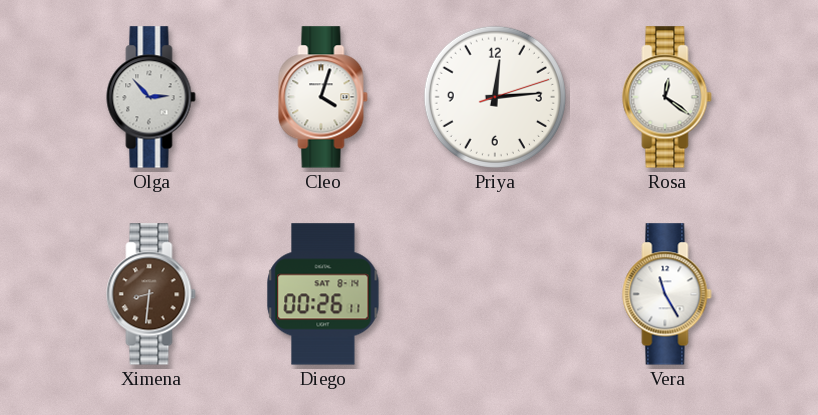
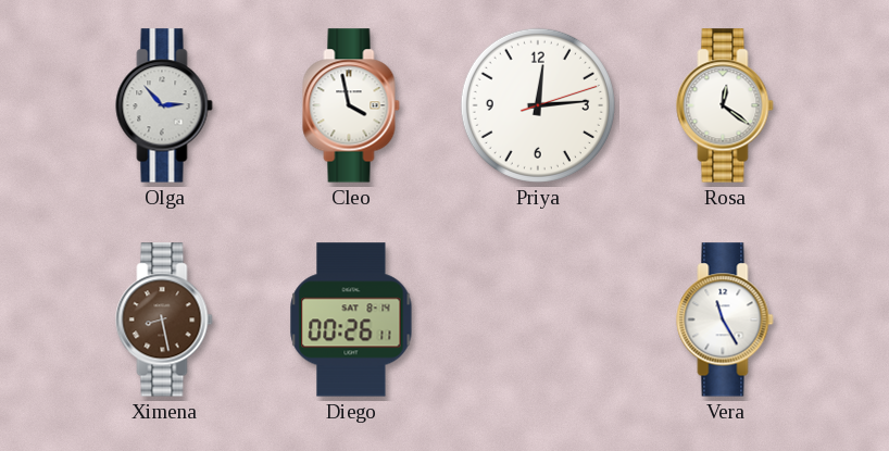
Cleo: 4:03 -> 3:58
Ximena: 8:31 -> 8:28
